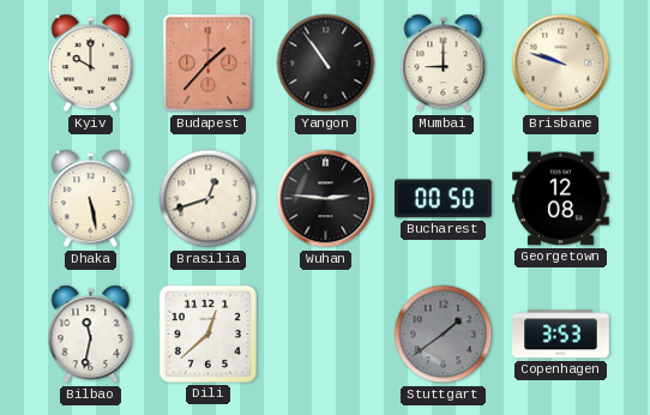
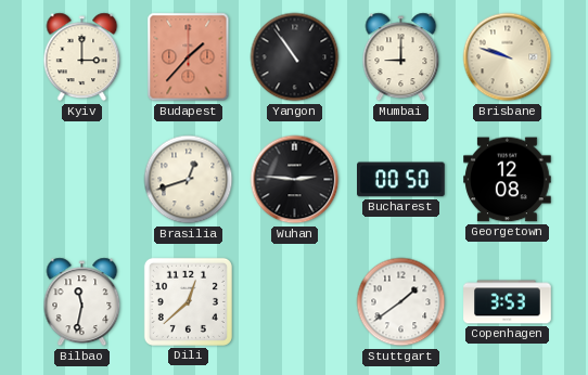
Kyiv: 10:00 -> 3:00
Dhaka: 5:28 -> none
Stuttgart dial: grey -> white
